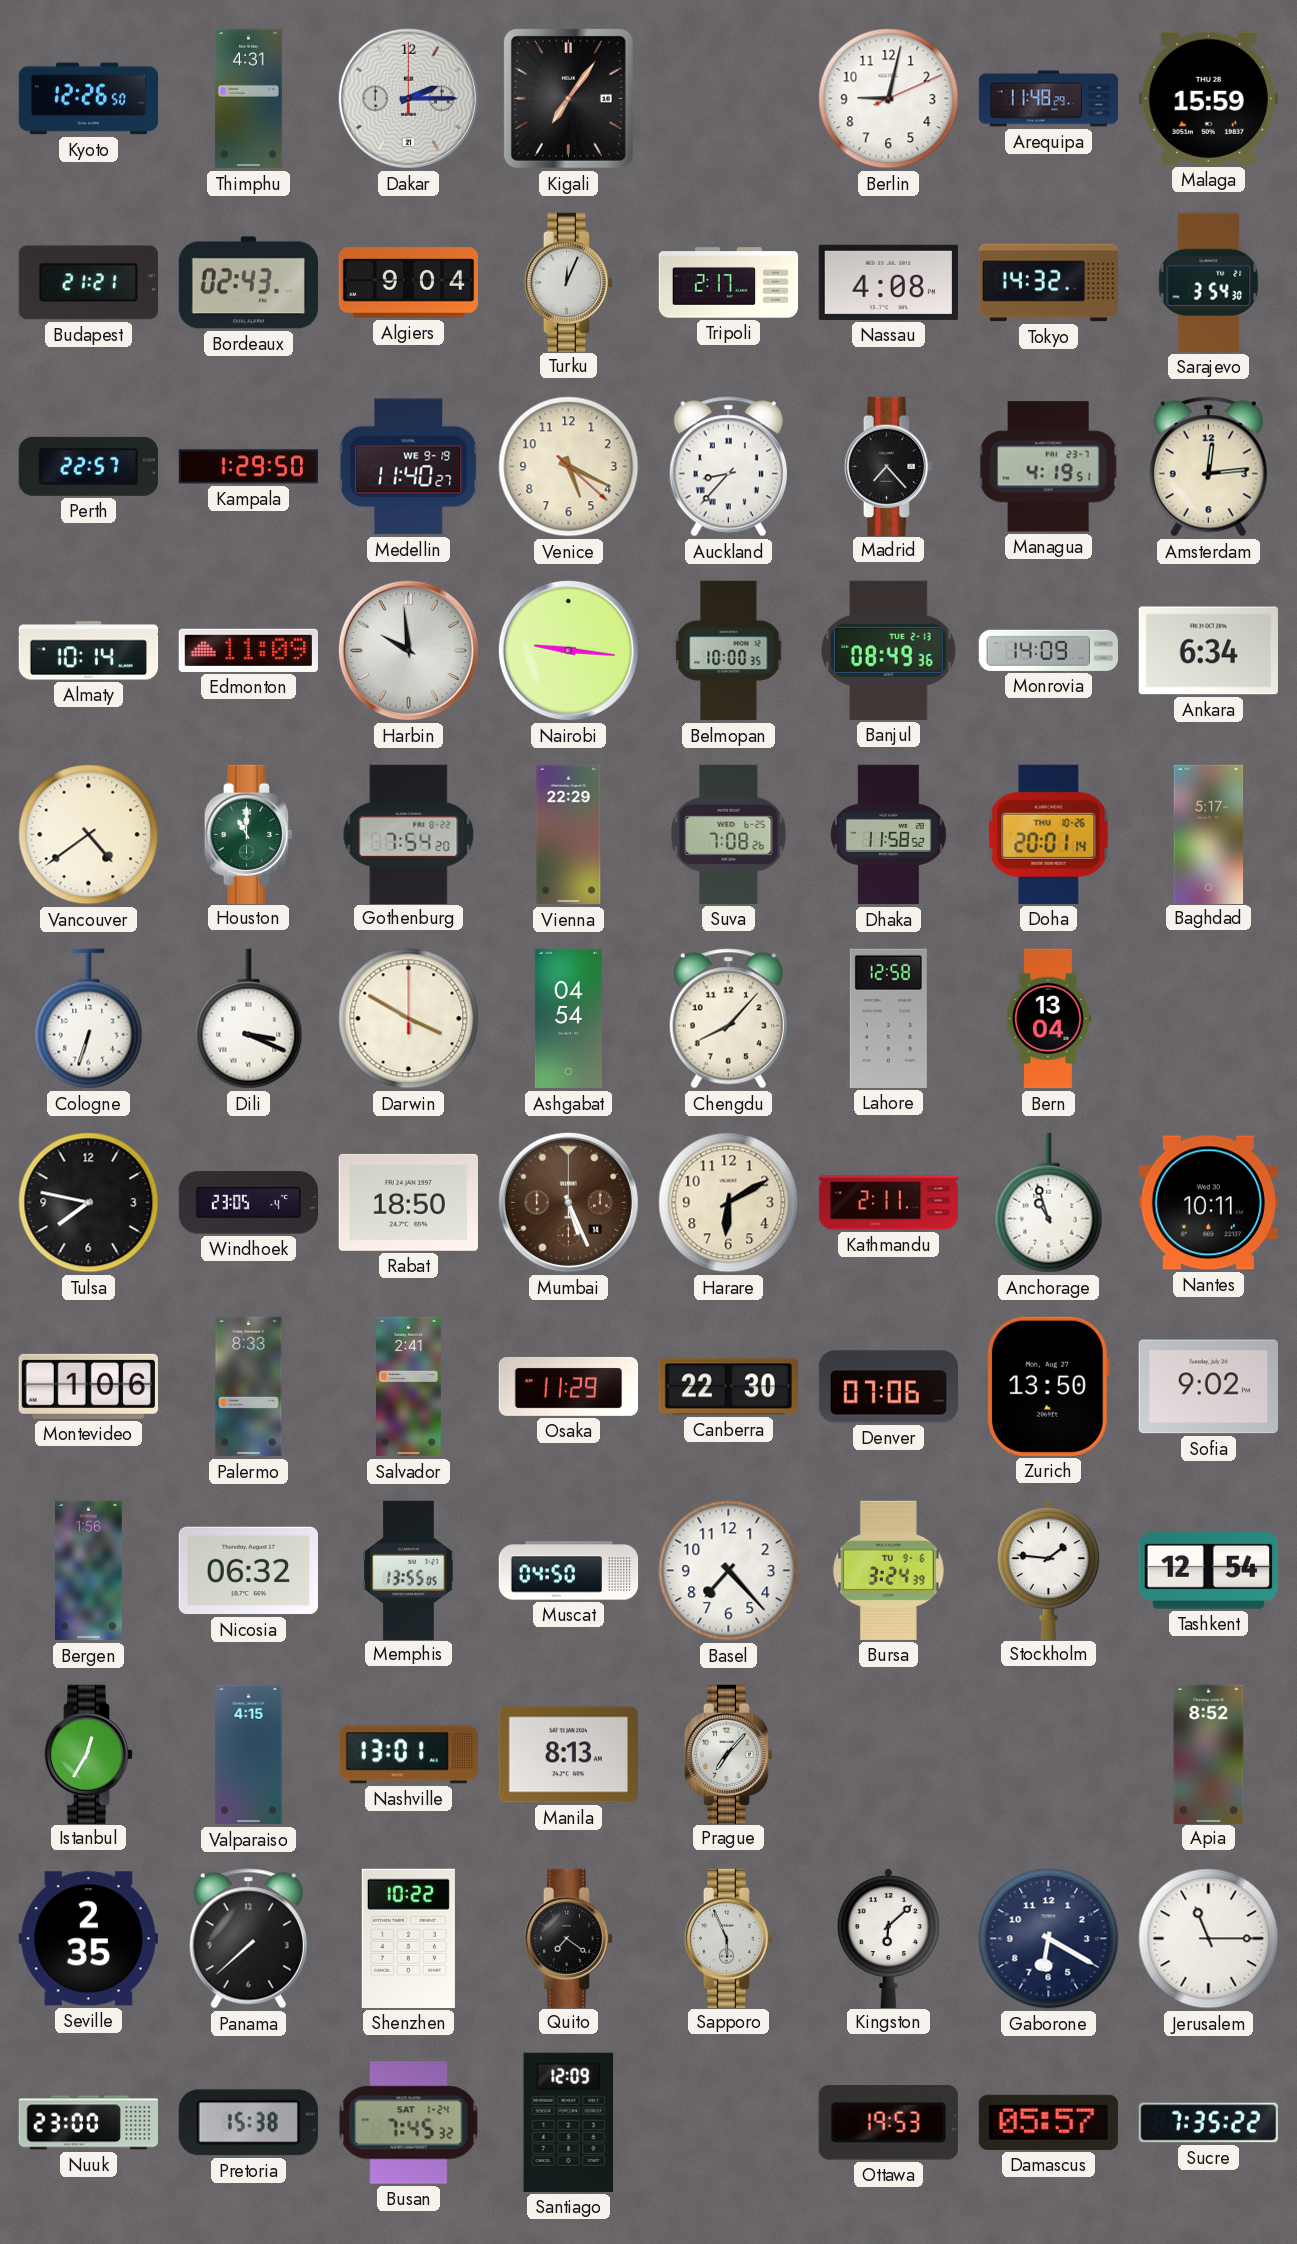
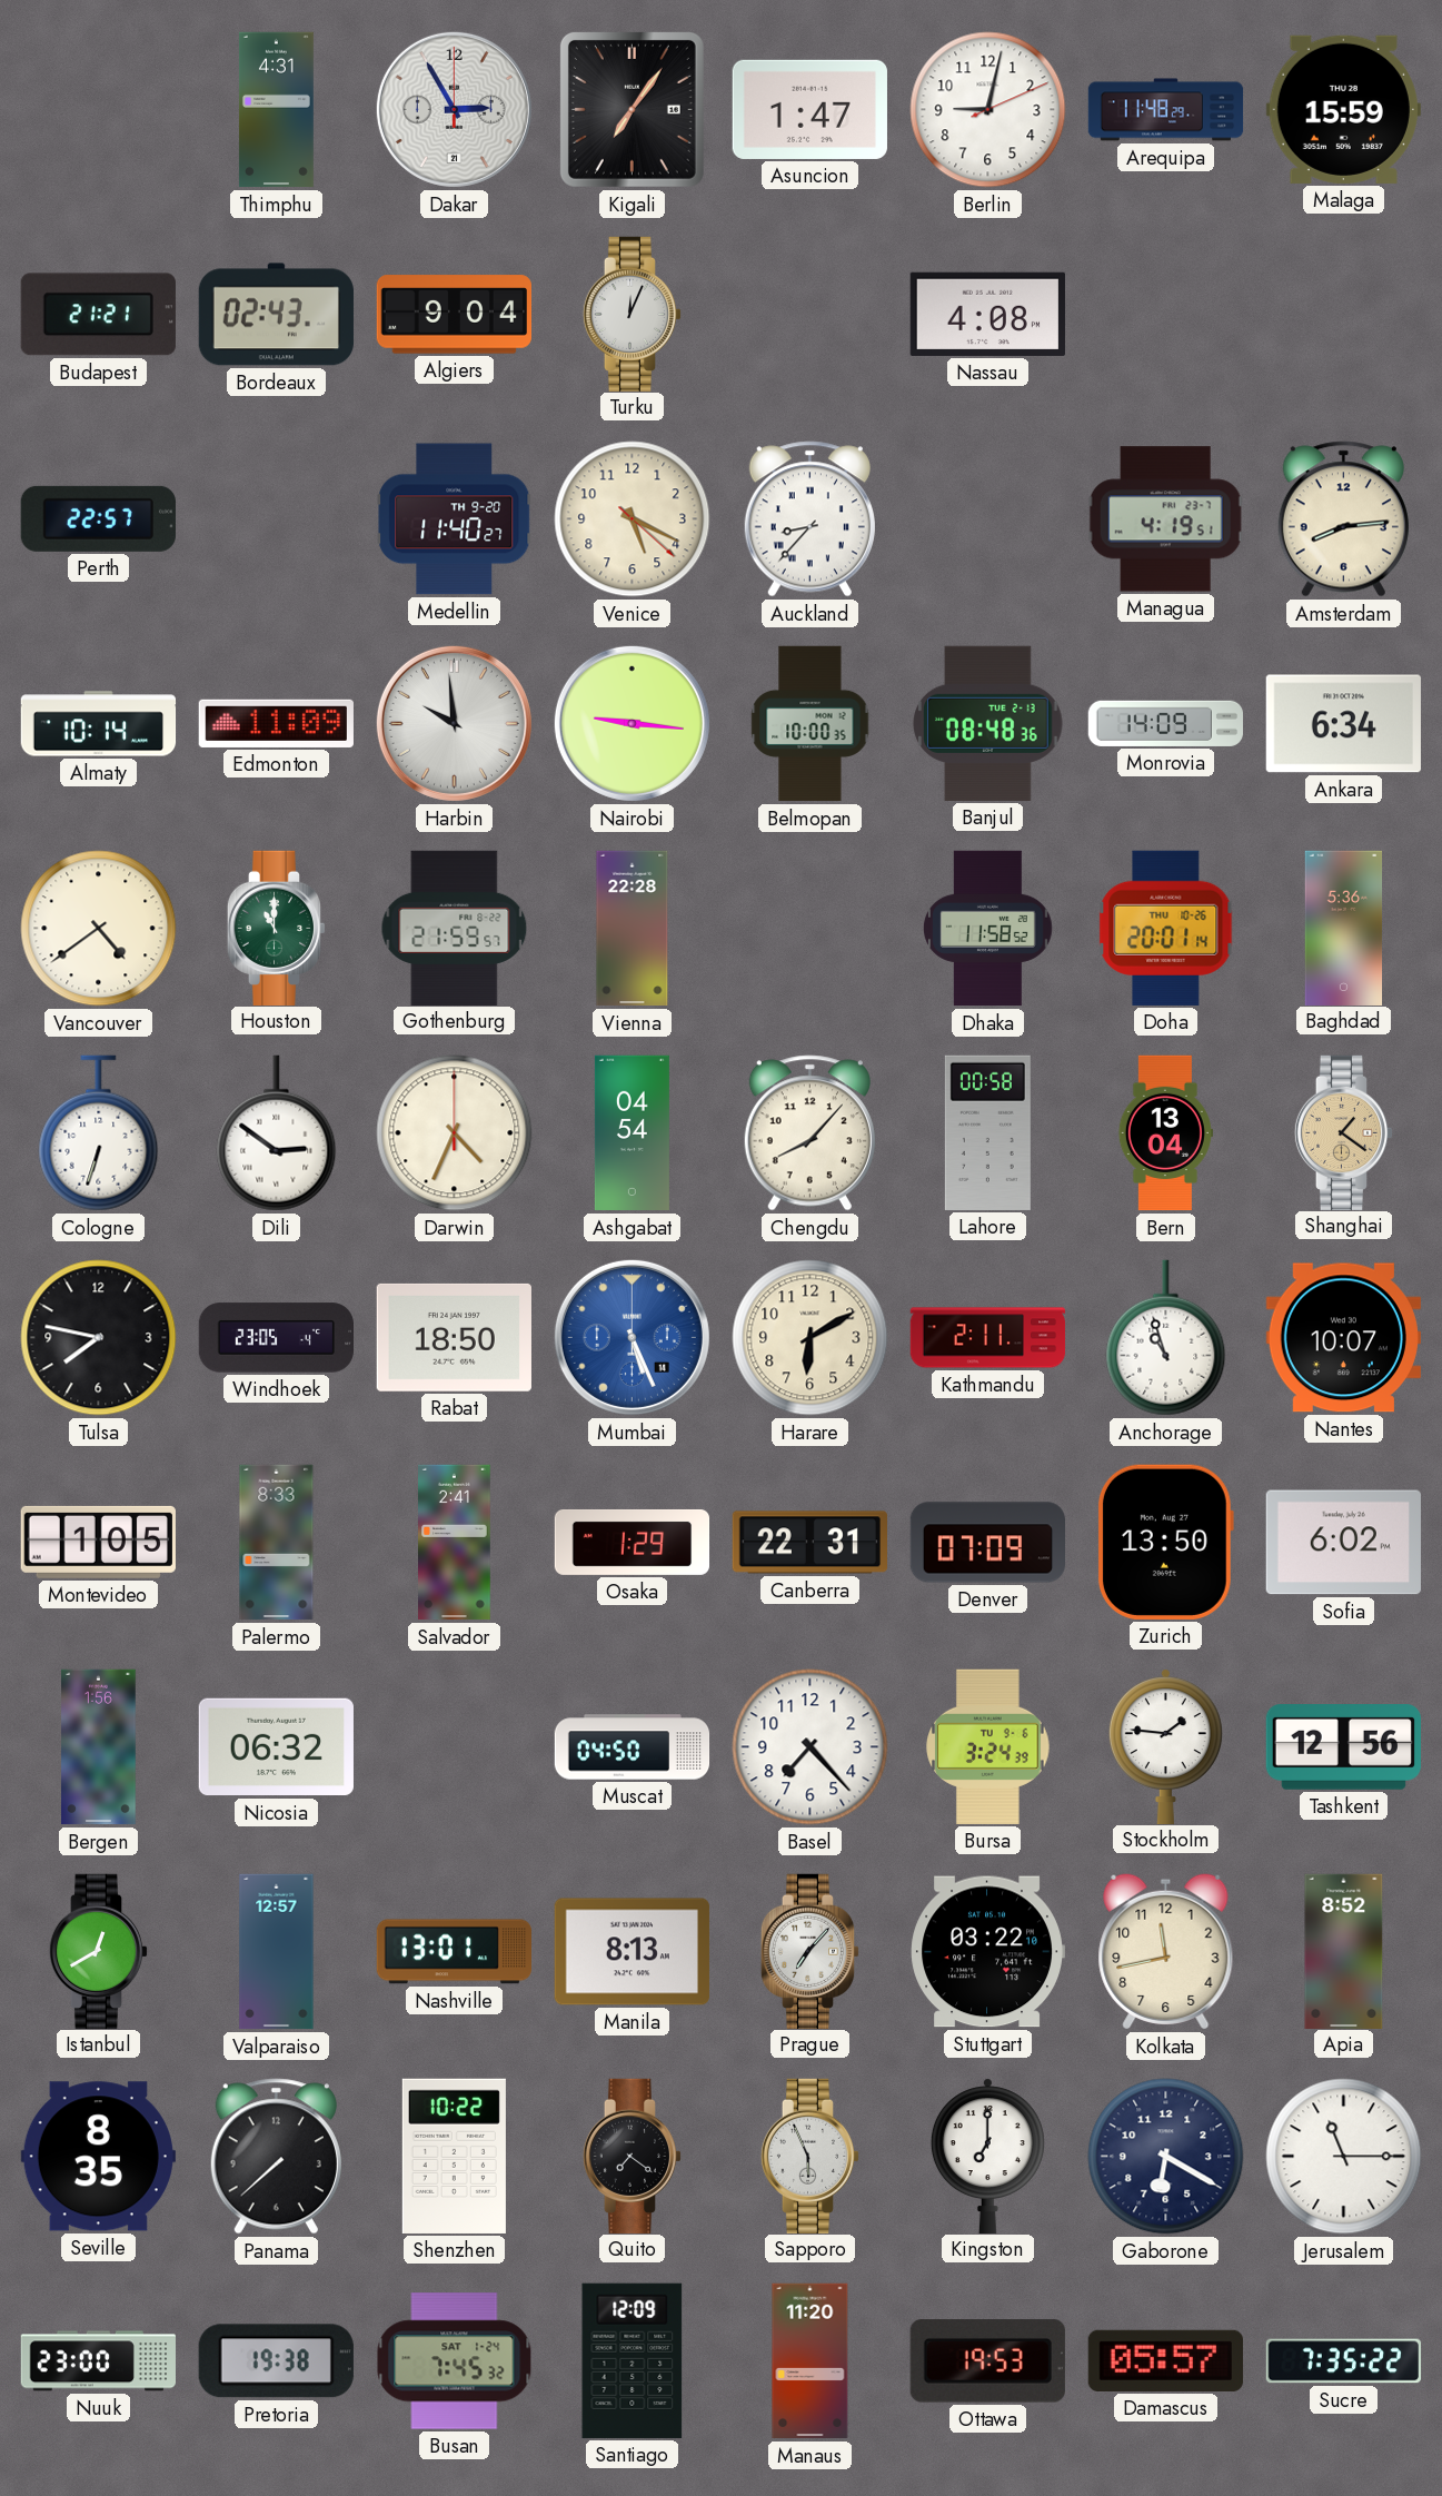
Kyoto: 12:26 -> none
Dakar: 2:15 -> 2:55
Asuncion: none -> 1:47
Tripoli: 2:17 -> none
Tokyo: 14:32 -> none
Sarajevo: 3:54 -> none
Kampala: 1:29 -> none
Medellin date: WE 9-19 -> TH 9-20
Madrid: 7:23 -> none
Amsterdam: 12:14 -> 8:14
Banjul: 08:49 -> 08:48
Gothenburg: 7:54 -> 21:59
Vienna: 22:29 -> 22:28
Suva: 7:08 -> none
Baghdad: 5:17 -> 5:36
Dili: 3:19 -> 2:51
Darwin: 3:50 -> 4:34
Lahore: 12:58 -> 00:58
Shanghai: none -> 1:21
Mumbai dial: brown -> blue
Nantes: 10:11 -> 10:07
Montevideo: 1:06 -> 1:05
Osaka: 11:29 -> 1:29
Canberra: 22:30 -> 22:31
Denver: 07:06 -> 07:09
Sofia: 9:02 -> 6:02
Memphis: 13:55 -> none
Tashkent: 12:54 -> 12:56
Istanbul: 12:35 -> 12:40
Valparaiso: 4:15 -> 12:57
Stuttgart: none -> 03:22
Kolkata: none -> 11:43
Seville: 2:35 -> 8:35
Kingston: 6:08 -> 7:00
Pretoria: 15:38 -> 19:38
Manaus: none -> 11:20
